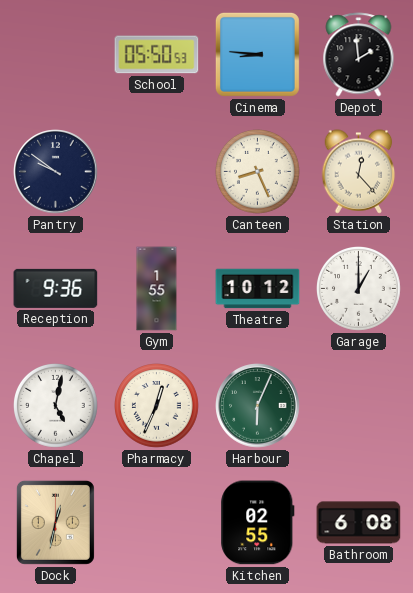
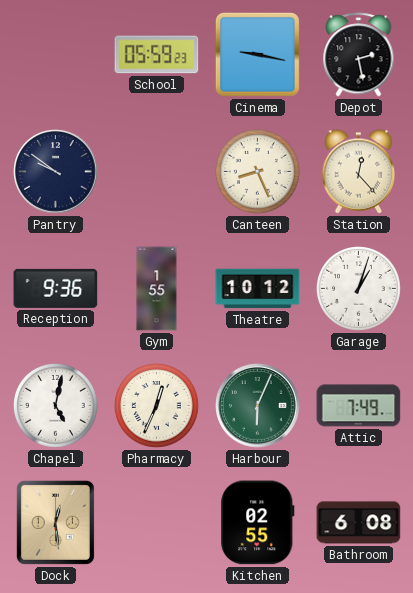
School: 05:50 -> 05:59
Cinema: 8:46 -> 9:17
Depot: 1:59 -> 2:28
Garage: 1:00 -> 1:03
Attic: none -> 7:49
Dock: 12:32 -> 12:29
